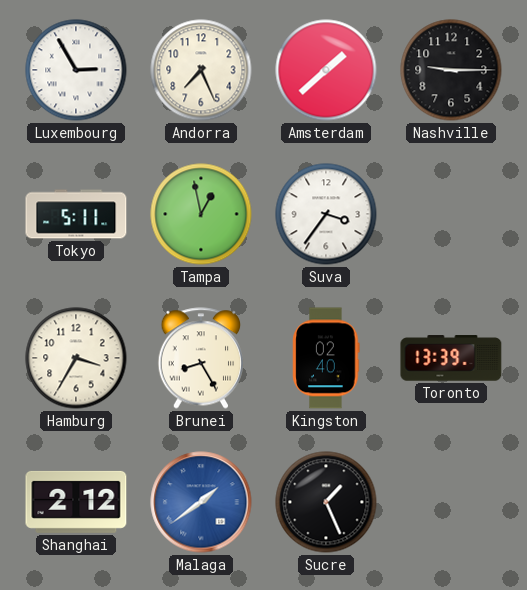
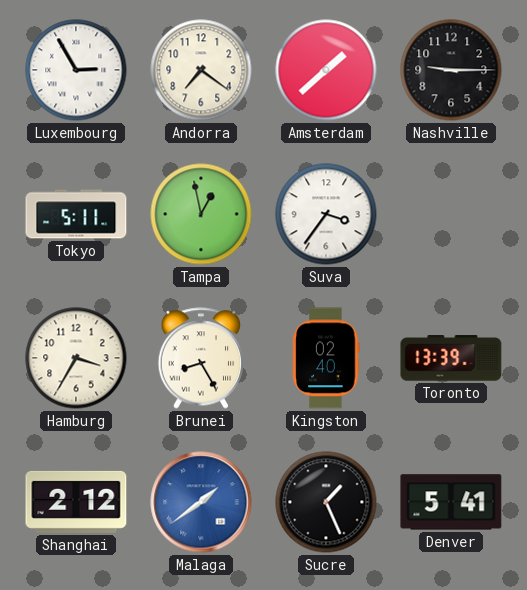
Andorra: 7:26 -> 7:21
Denver: none -> 5:41
